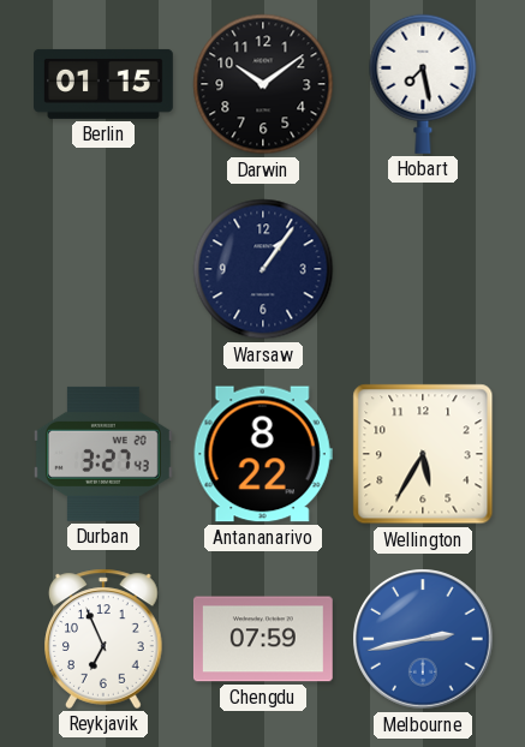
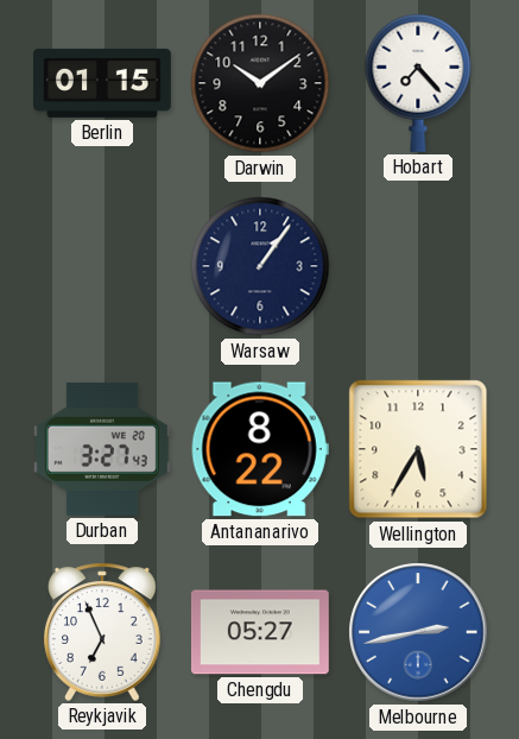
Hobart: 7:28 -> 7:23
Chengdu: 07:59 -> 05:27
